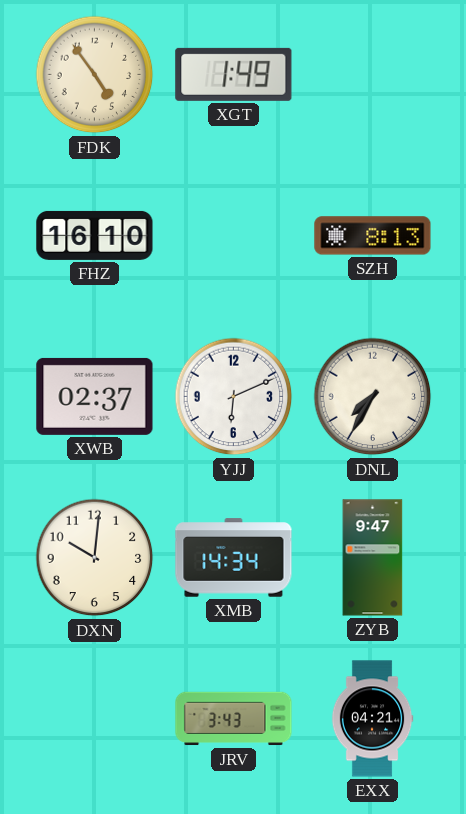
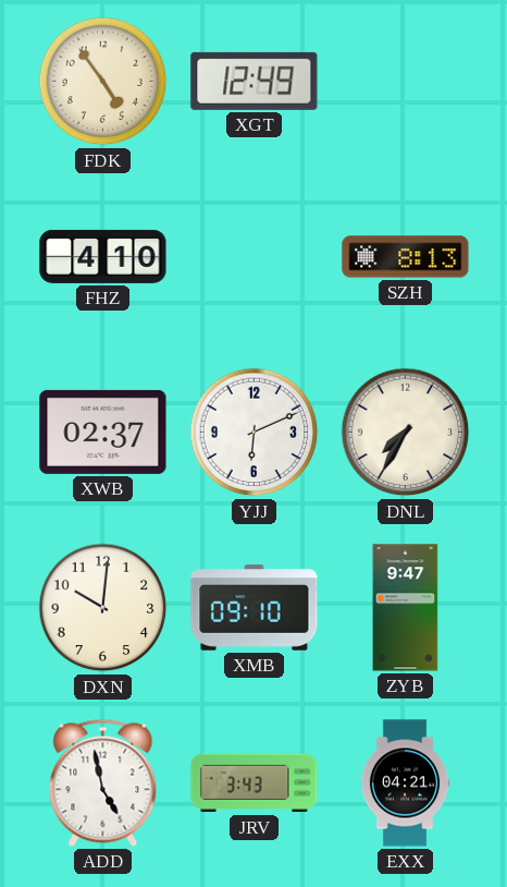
XGT: 1:49 -> 12:49
FHZ: 16:10 -> 4:10
XMB: 14:34 -> 09:10
ADD: none -> 4:58
